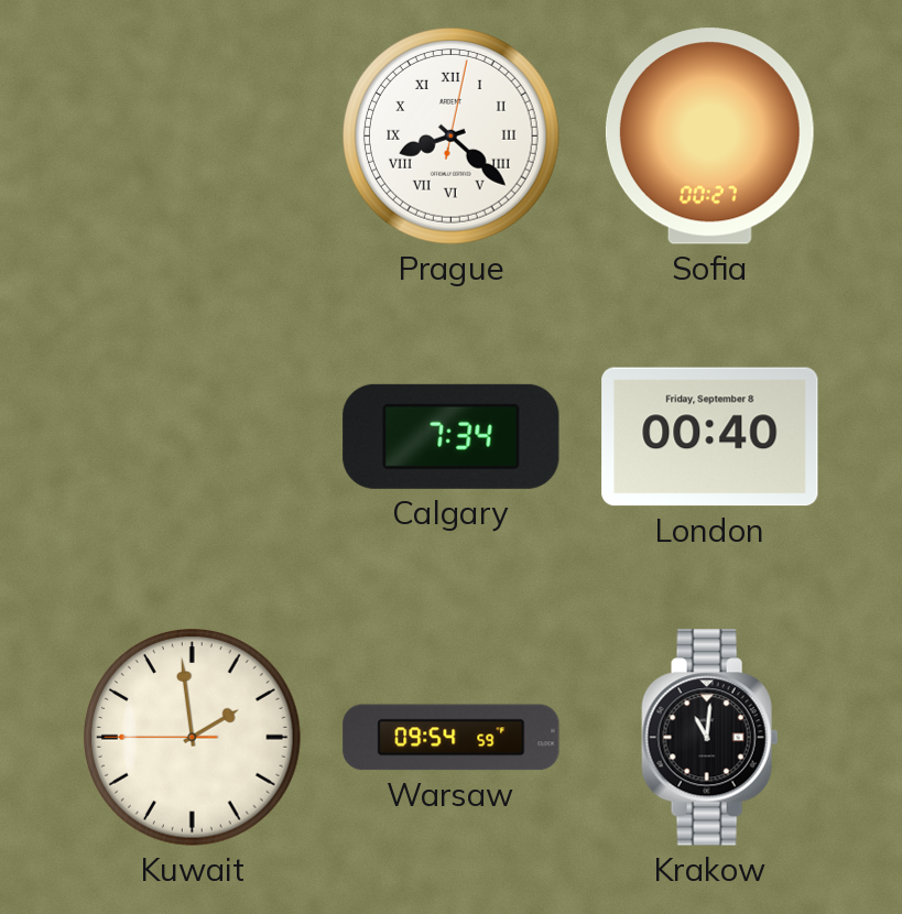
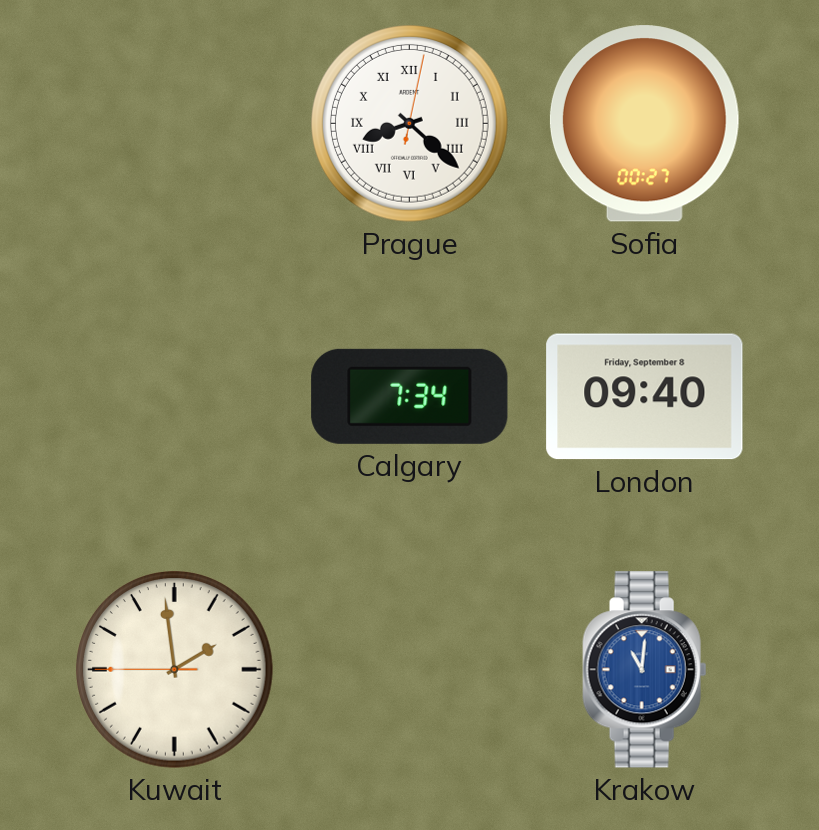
London: 00:40 -> 09:40
Warsaw: 09:54 -> none
Krakow dial: black -> blue
